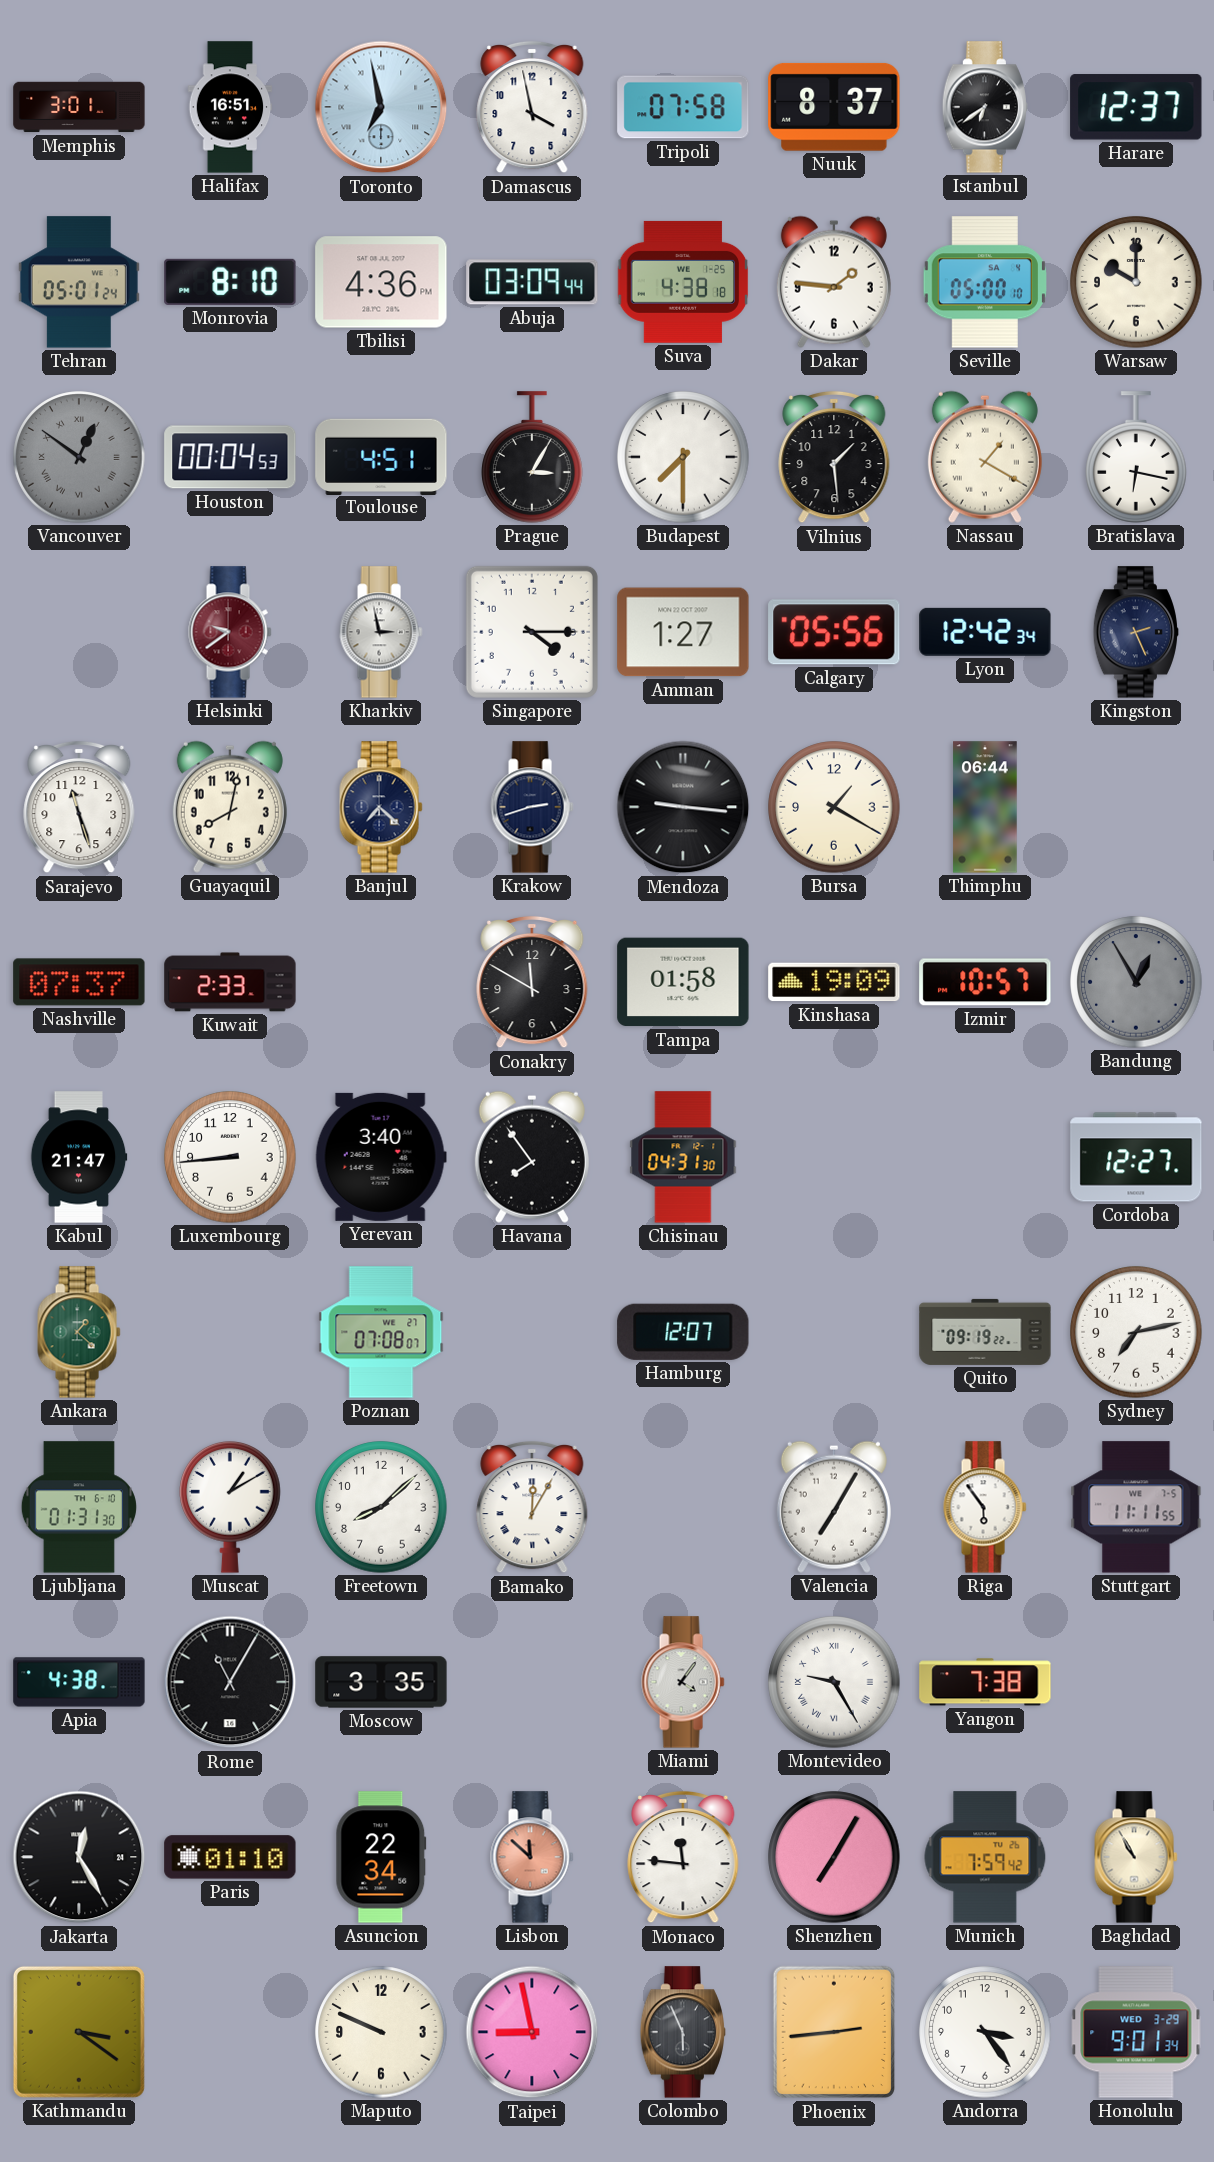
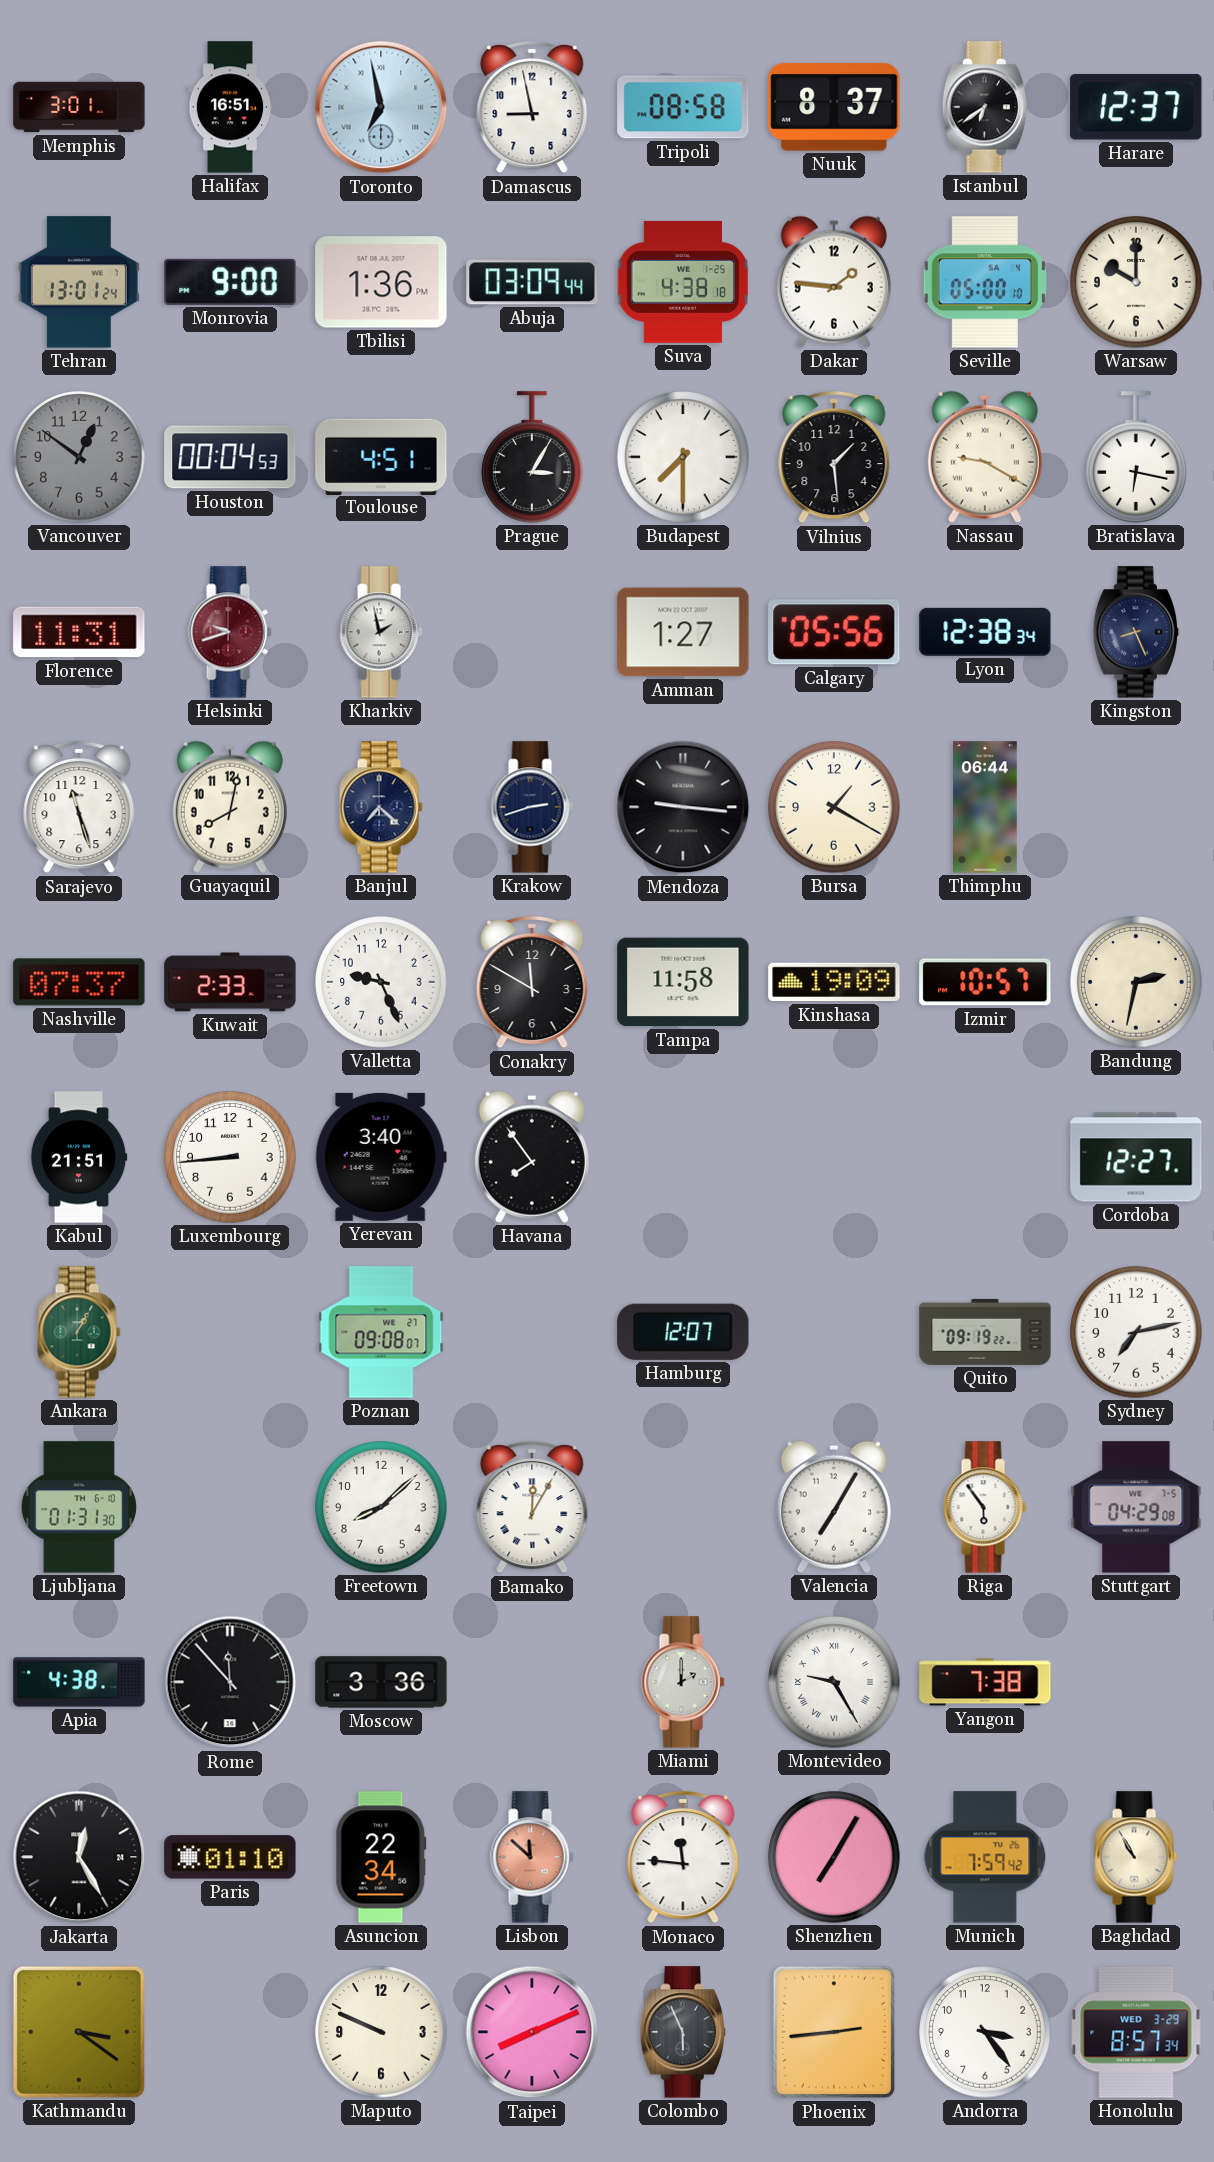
Damascus: 3:58 -> 8:58
Tripoli: 07:58 -> 08:58
Tehran: 05:01 -> 13:01
Monrovia: 8:10 -> 9:00
Tbilisi: 4:36 -> 1:36
Vancouver numerals: Roman -> Arabic
Nassau: 1:20 -> 9:20
Florence: none -> 11:31
Helsinki: 9:39 -> 9:42
Kharkiv: 2:58 -> 1:58
Singapore: 4:15 -> none
Lyon: 12:42 -> 12:38
Kingston: 2:26 -> 8:26
Valletta: none -> 9:26
Tampa: 01:58 -> 11:58
Bandung: 12:55 -> 2:32
Bandung dial: grey -> cream
Kabul: 21:47 -> 21:51
Chisinau: 04:31 -> none
Ankara: 1:22 -> 1:05
Poznan: 07:08 -> 09:08
Muscat: 1:10 -> none
Stuttgart: 11:11 -> 04:29
Rome: 11:05 -> 11:53
Moscow: 3:35 -> 3:36
Miami: 4:06 -> 2:00
Taipei: 8:58 -> 8:11
Honolulu: 9:01 -> 8:57
